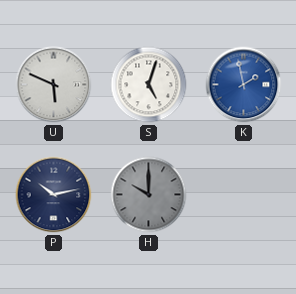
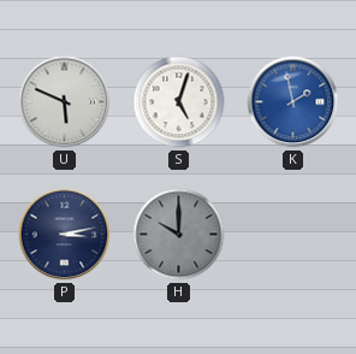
P: 10:13 -> 3:13
